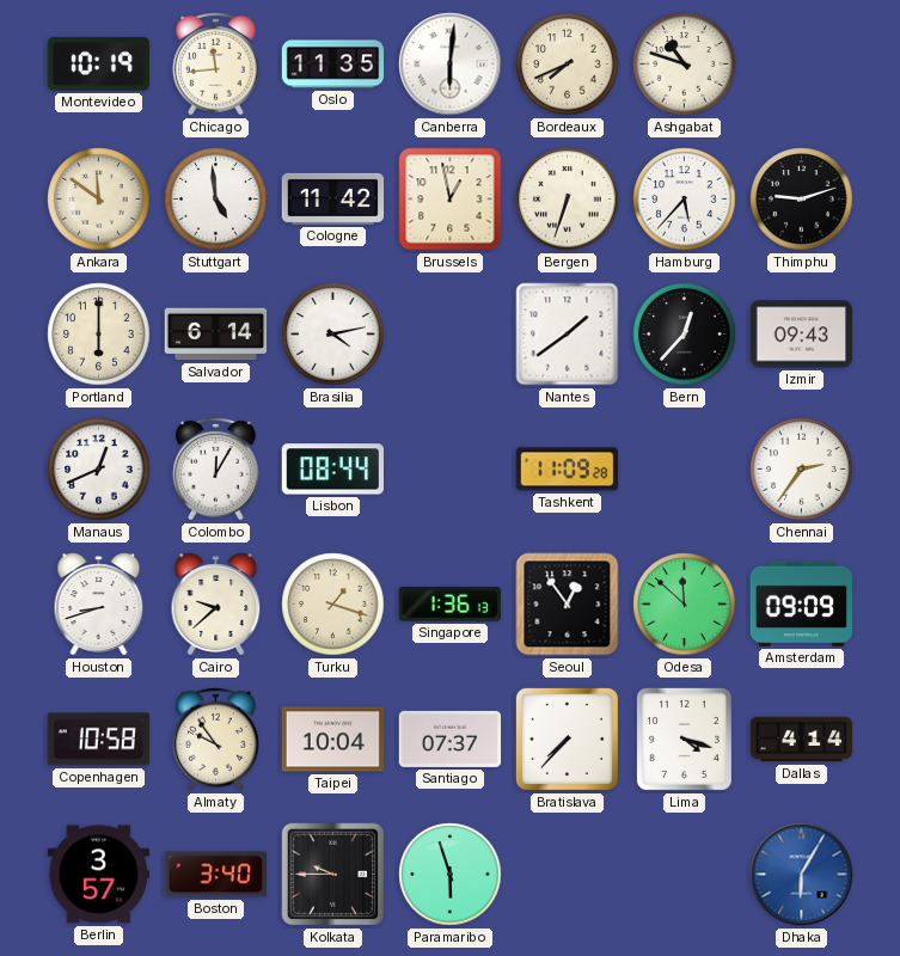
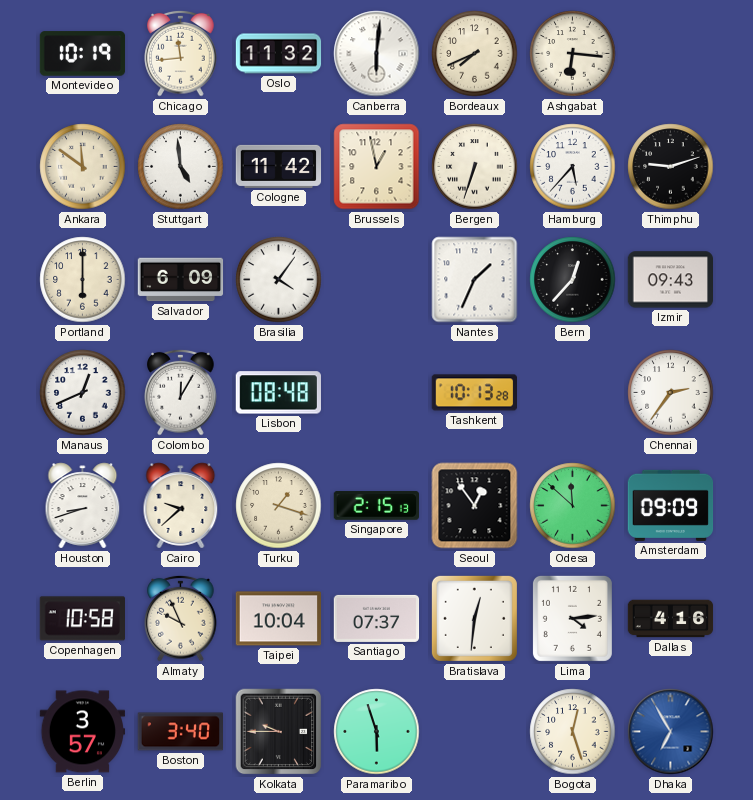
Oslo: 11:35 -> 11:32
Ashgabat: 10:48 -> 6:16
Salvador: 6:14 -> 6:09
Brasilia: 4:13 -> 4:06
Nantes: 1:39 -> 1:34
Lisbon: 08:44 -> 08:48
Tashkent: 11:09 -> 10:13
Singapore: 1:36 -> 2:15
Almaty: 9:54 -> 9:56
Bratislava: 7:37 -> 12:31
Lima: 4:18 -> 4:14
Dallas: 4:14 -> 4:16
Bogota: none -> 12:27
Dhaka: 6:05 -> 6:55
